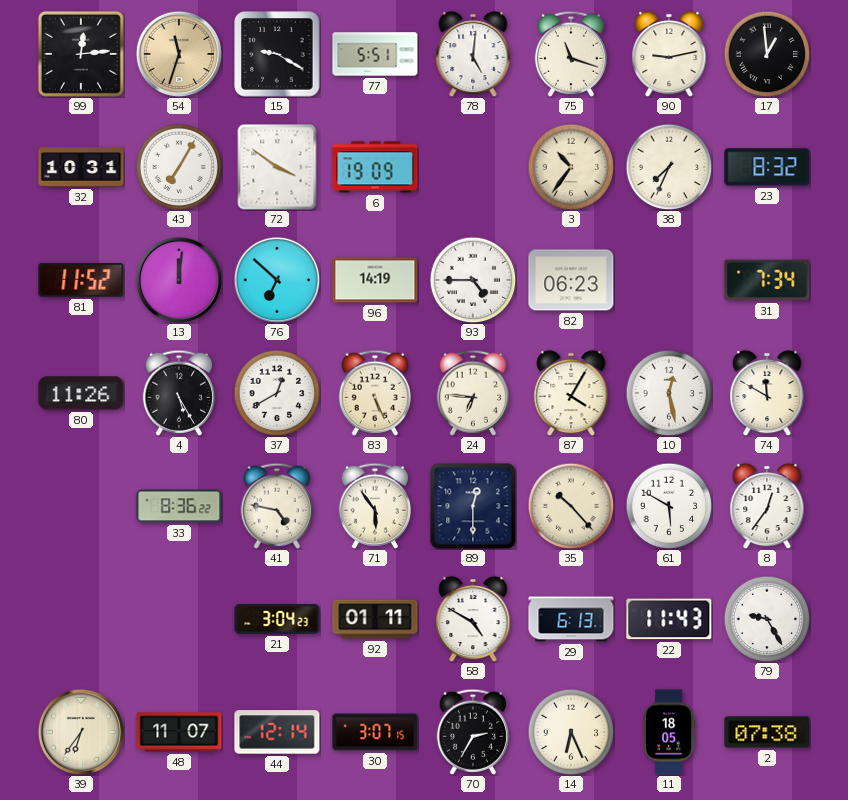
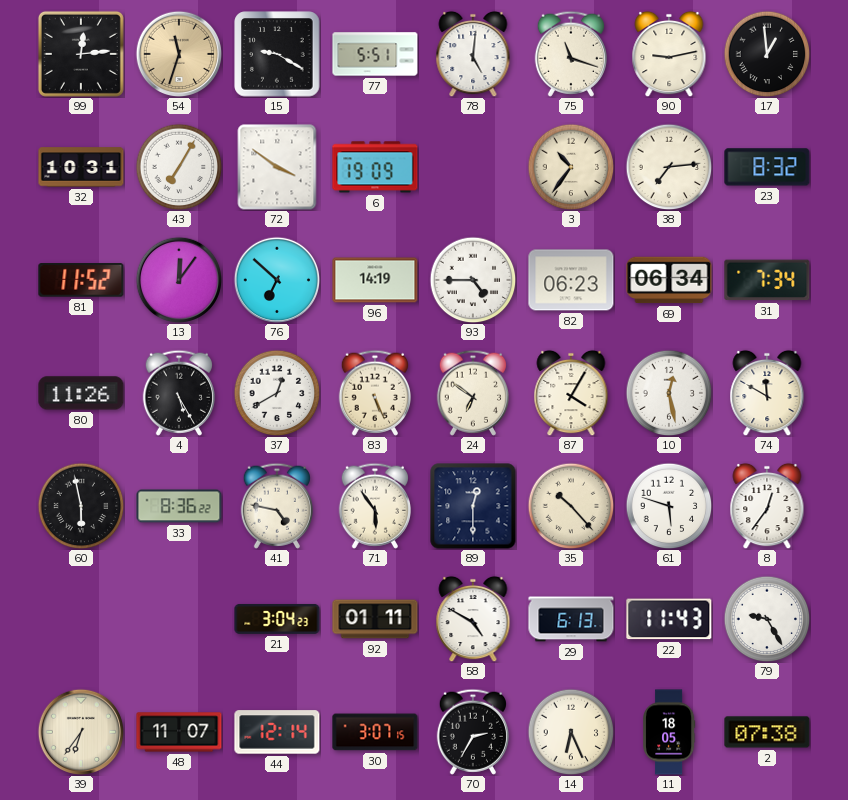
38: 7:34 -> 7:14
13: 12:01 -> 12:06
69: none -> 06:34
24: 6:46 -> 6:51
60: none -> 5:58
61: 5:50 -> 5:48
